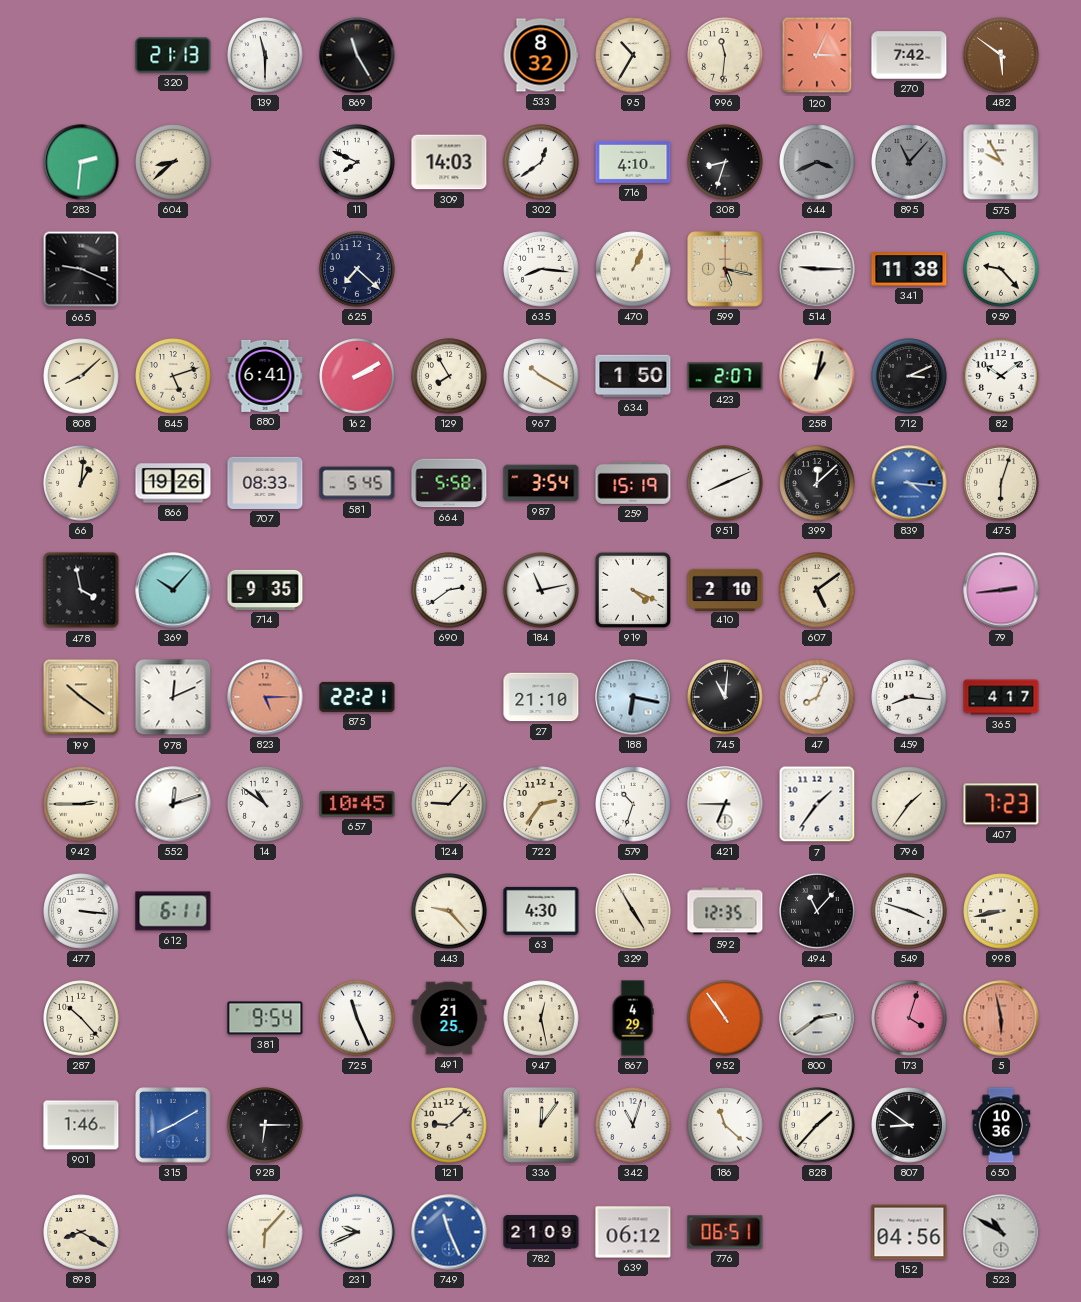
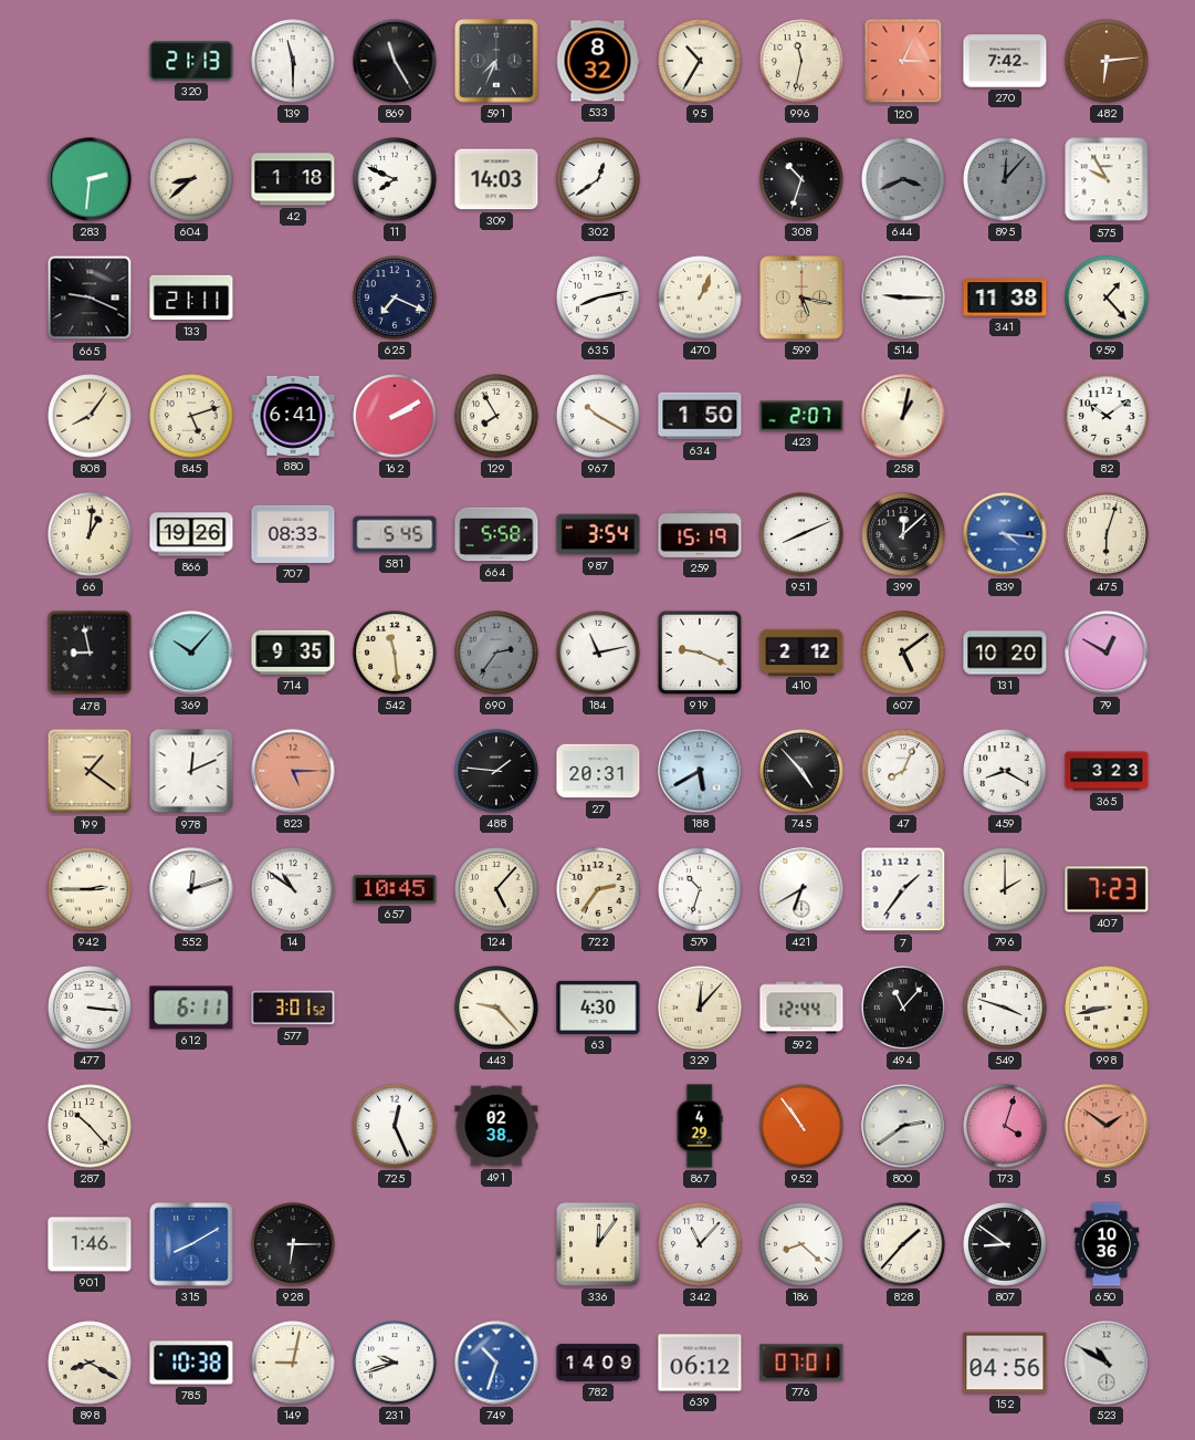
591: none -> 7:34
996: 11:31 -> 11:32
482: 5:51 -> 6:14
42: none -> 1:18
716: 4:10 -> none
308: 8:33 -> 10:33
895: 11:07 -> 12:07
133: none -> 21:11
625: 7:22 -> 7:19
635: 8:16 -> 8:13
959: 9:23 -> 1:23
808: 8:08 -> 8:06
712: 3:11 -> none
478: 3:58 -> 8:58
542: none -> 11:29
690: 2:39 -> 2:36
690 dial: white -> grey
919: 4:19 -> 9:19
410: 2:10 -> 2:12
131: none -> 10:20
79: 2:44 -> 12:50
199: 10:21 -> 1:21
875: 22:21 -> none
488: none -> 1:46
27: 21:10 -> 20:31
188: 6:17 -> 5:40
745: 11:01 -> 4:53
459: 8:16 -> 8:20
365: 4:17 -> 3:23
124: 9:07 -> 5:07
421: 6:45 -> 6:40
796: 1:36 -> 2:00
577: none -> 3:01
329: 4:55 -> 12:07
592: 12:35 -> 12:44
381: 9:54 -> none
725: 11:26 -> 12:26
491: 21:25 -> 02:38
947: 12:28 -> none
5: 5:58 -> 1:51
121: 9:08 -> none
342: 11:03 -> 11:07
186: 11:22 -> 8:22
785: none -> 10:38
149: 6:07 -> 9:02
231: 9:41 -> 9:42
749: 11:26 -> 10:33
782: 21:09 -> 14:09
776: 06:51 -> 07:01
